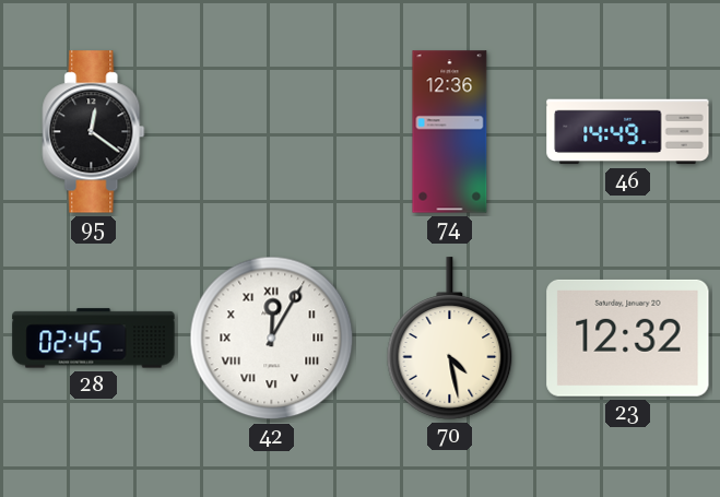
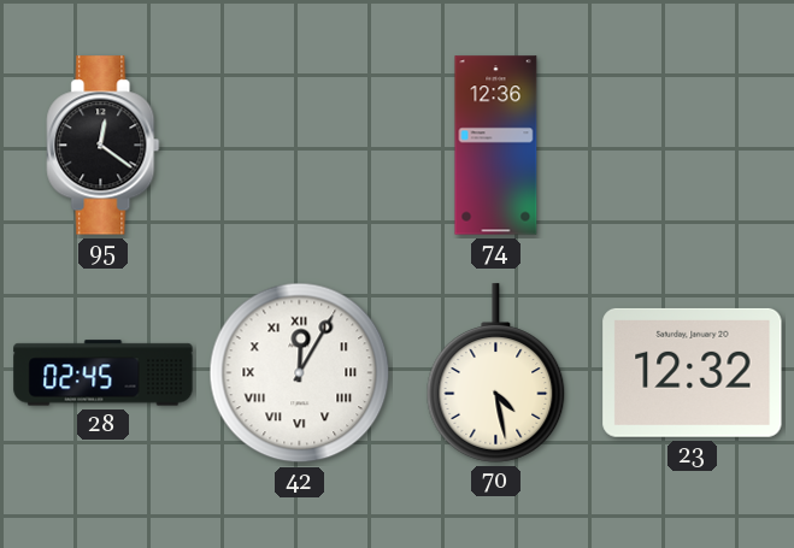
46: 14:49 -> none
